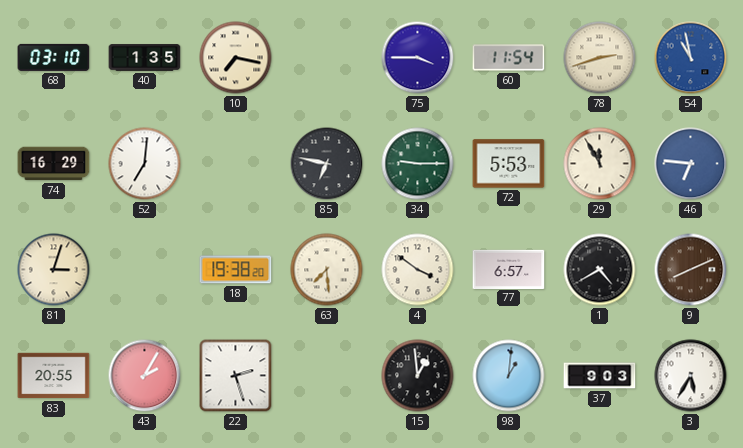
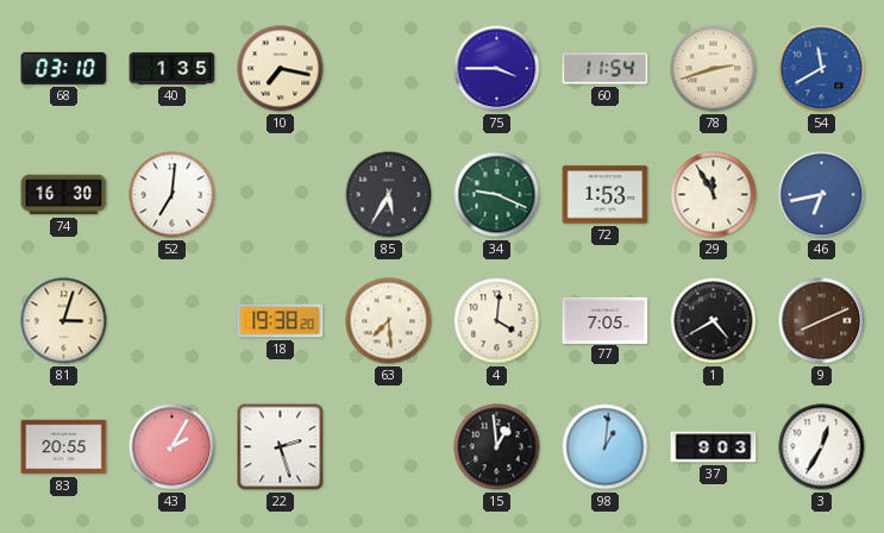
54: 10:58 -> 11:40
74: 16:29 -> 16:30
85: 6:47 -> 5:35
34: 9:15 -> 9:19
72: 5:53 -> 1:53
46: 6:46 -> 6:43
4: 3:51 -> 4:01
77: 6:57 -> 7:05
3: 5:35 -> 12:35
